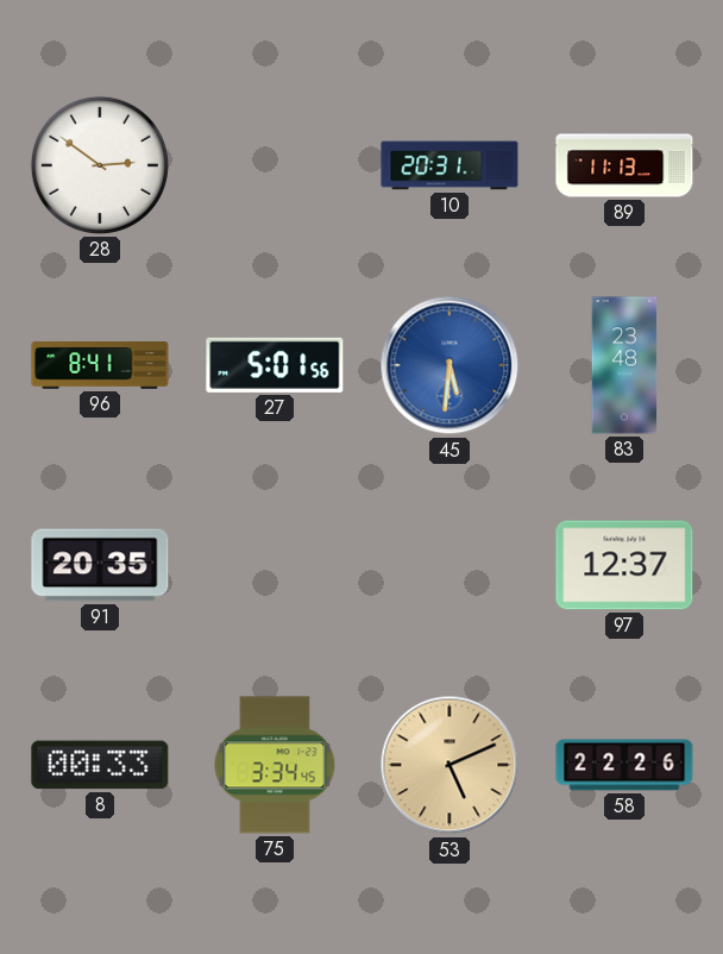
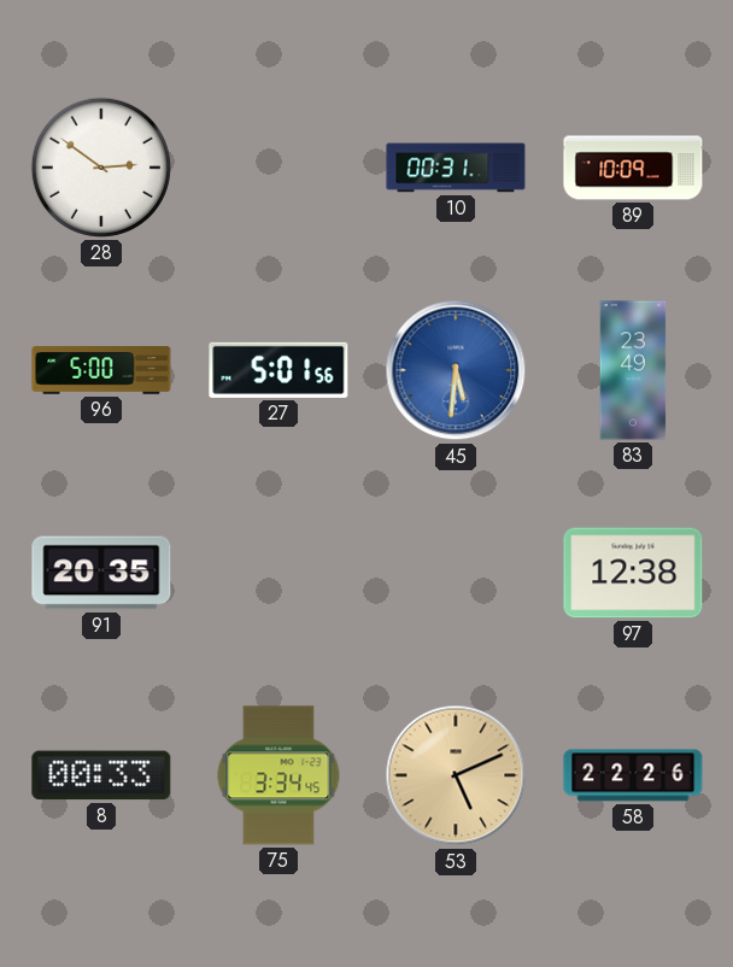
10: 20:31 -> 00:31
89: 11:13 -> 10:09
96: 8:41 -> 5:00
83: 23:48 -> 23:49
97: 12:37 -> 12:38
